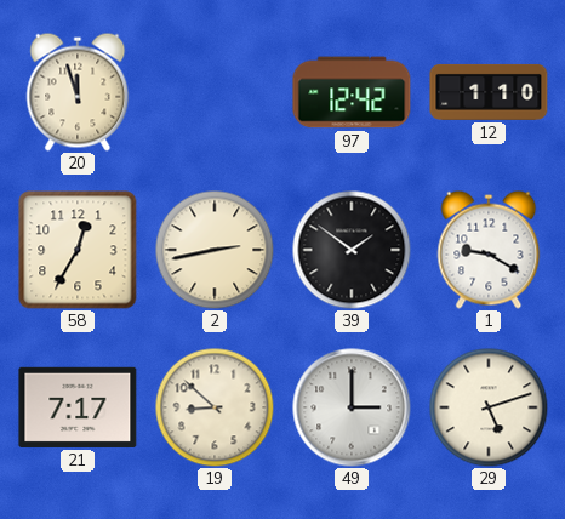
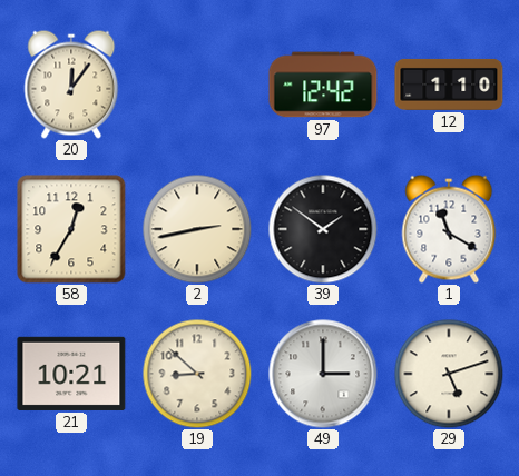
20: 11:57 -> 12:06
1: 9:20 -> 11:20
21: 7:17 -> 10:21
